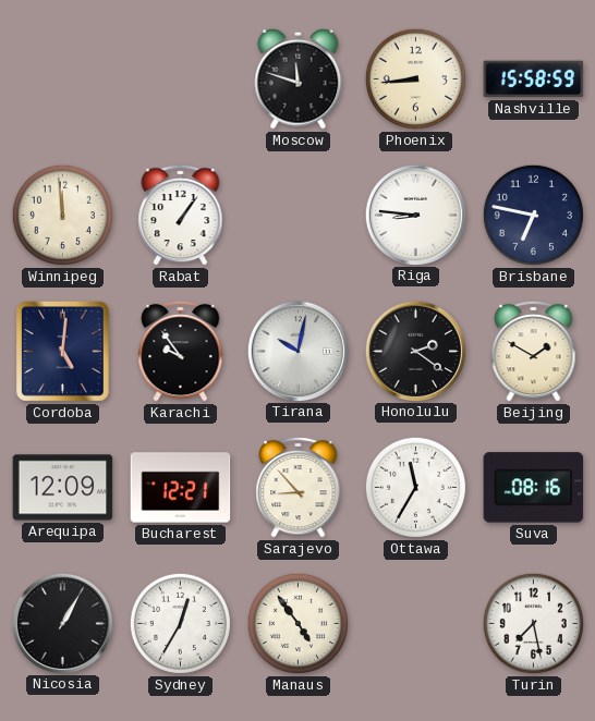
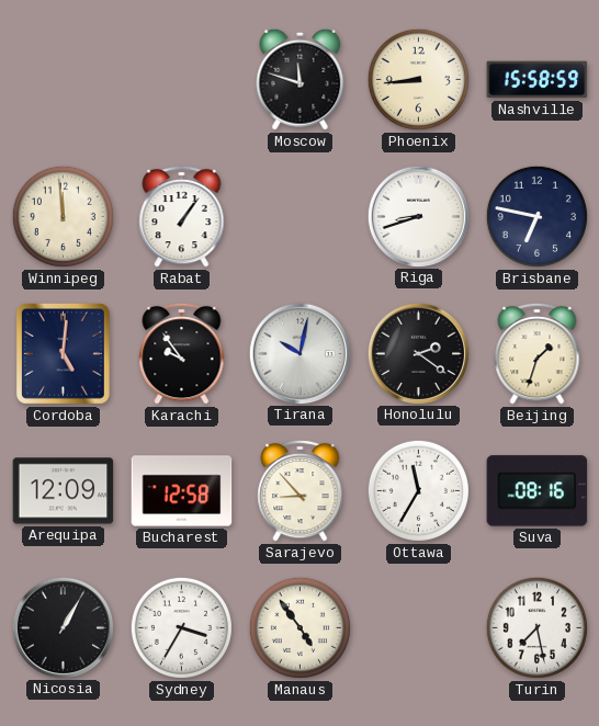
Riga: 8:46 -> 8:42
Beijing: 1:50 -> 1:33
Bucharest: 12:21 -> 12:58
Sydney: 12:35 -> 3:35
